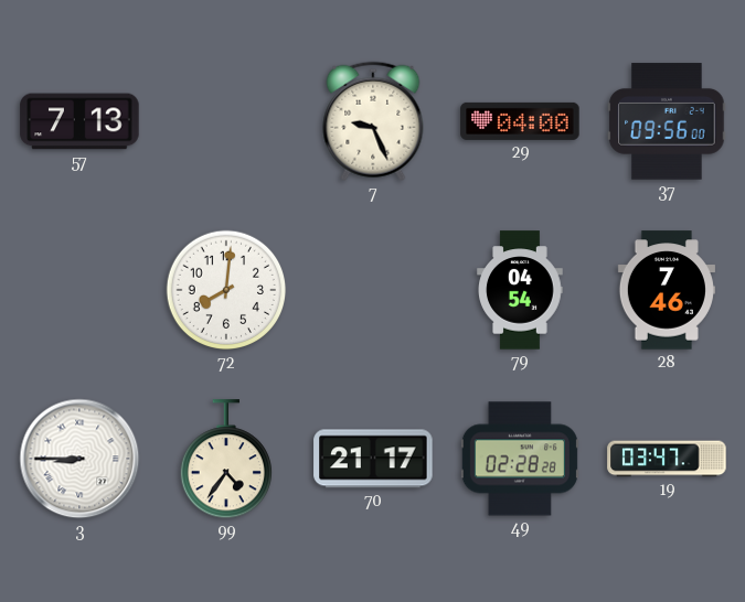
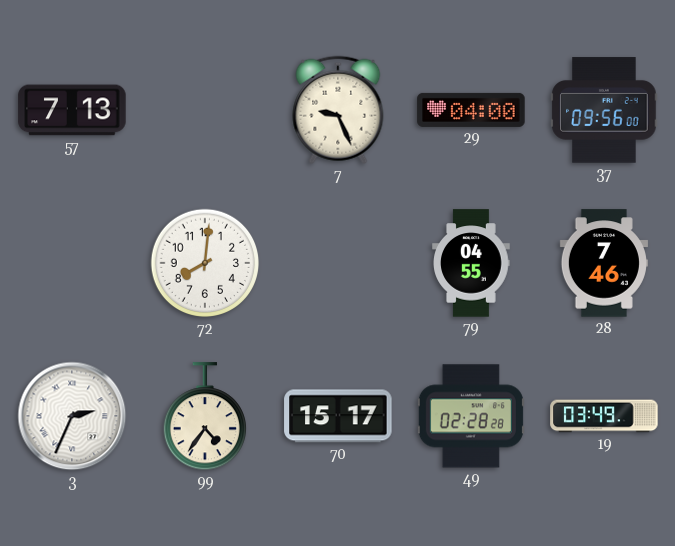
79: 04:54 -> 04:55
3: 8:45 -> 2:34
70: 21:17 -> 15:17
19: 03:47 -> 03:49
